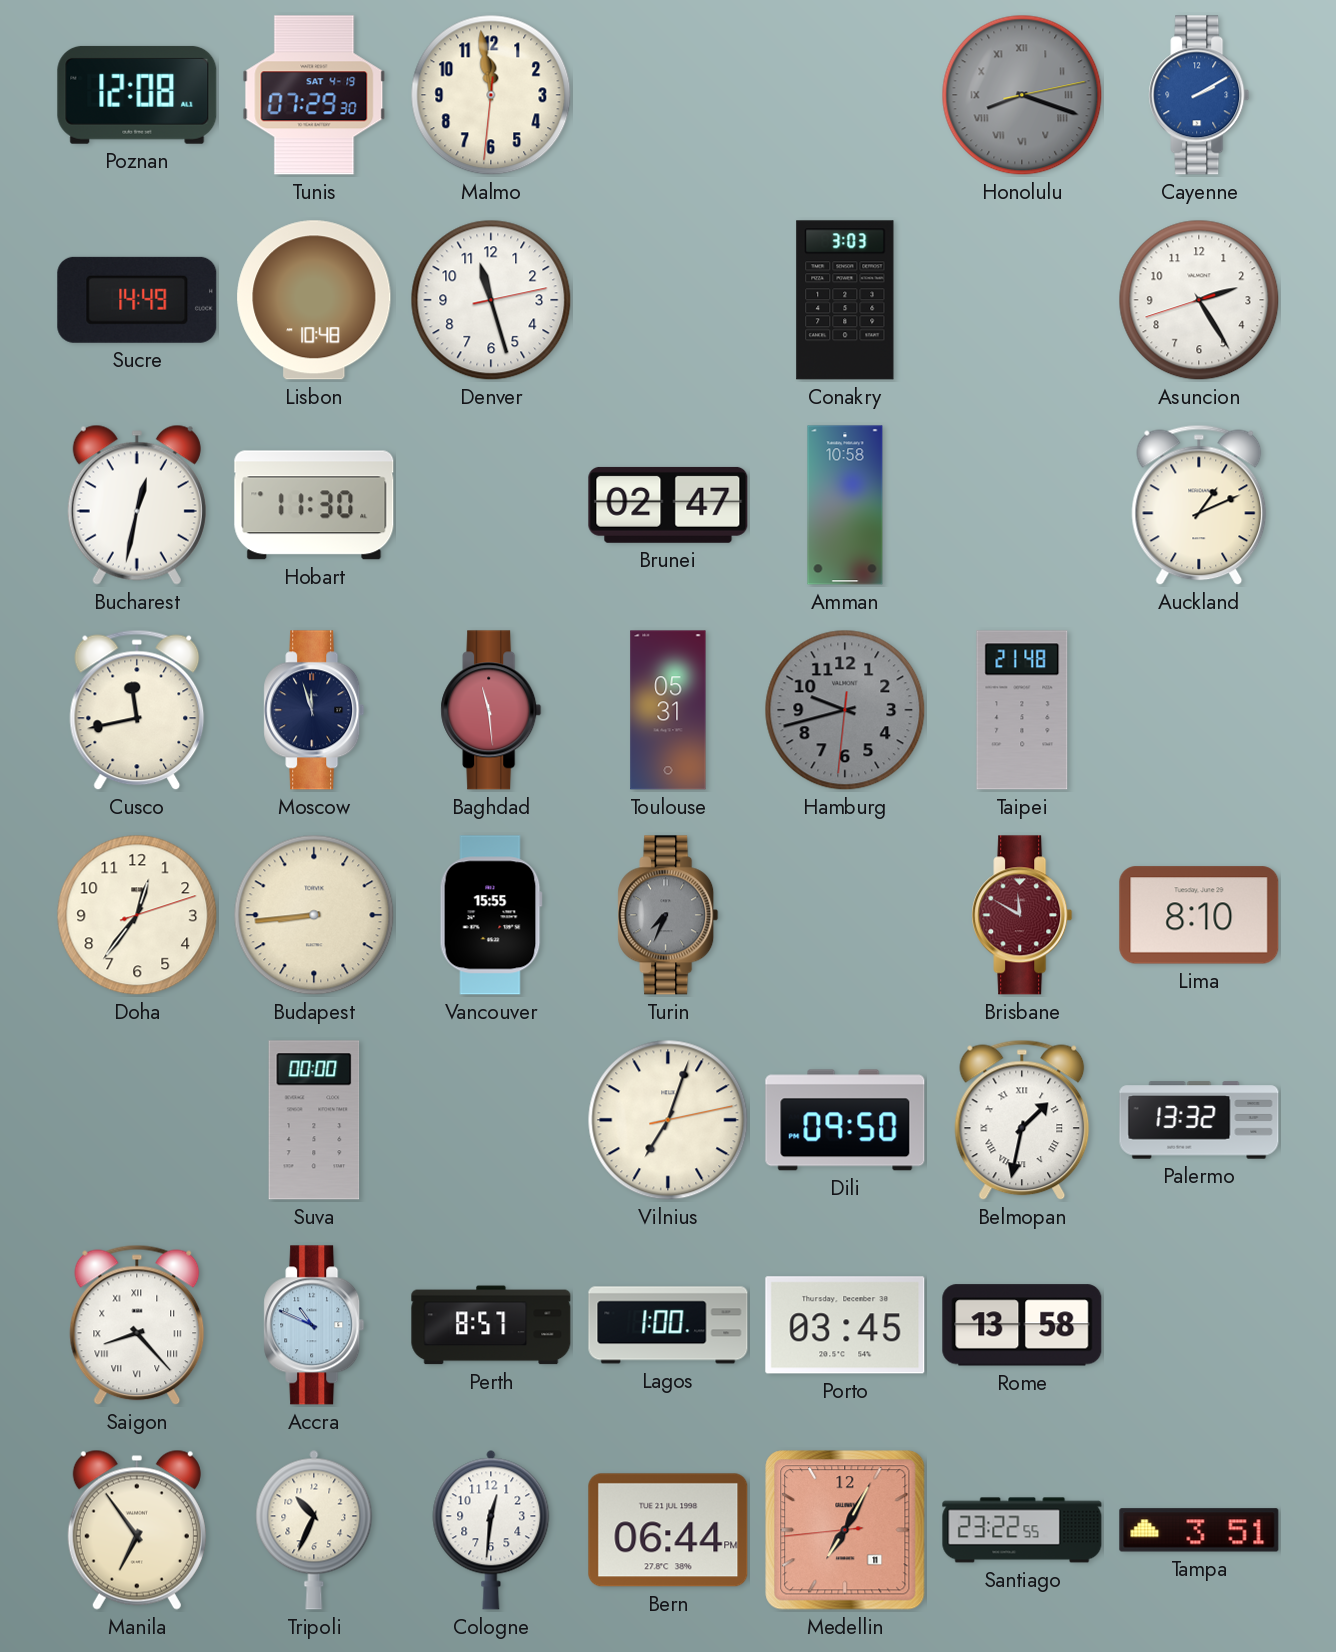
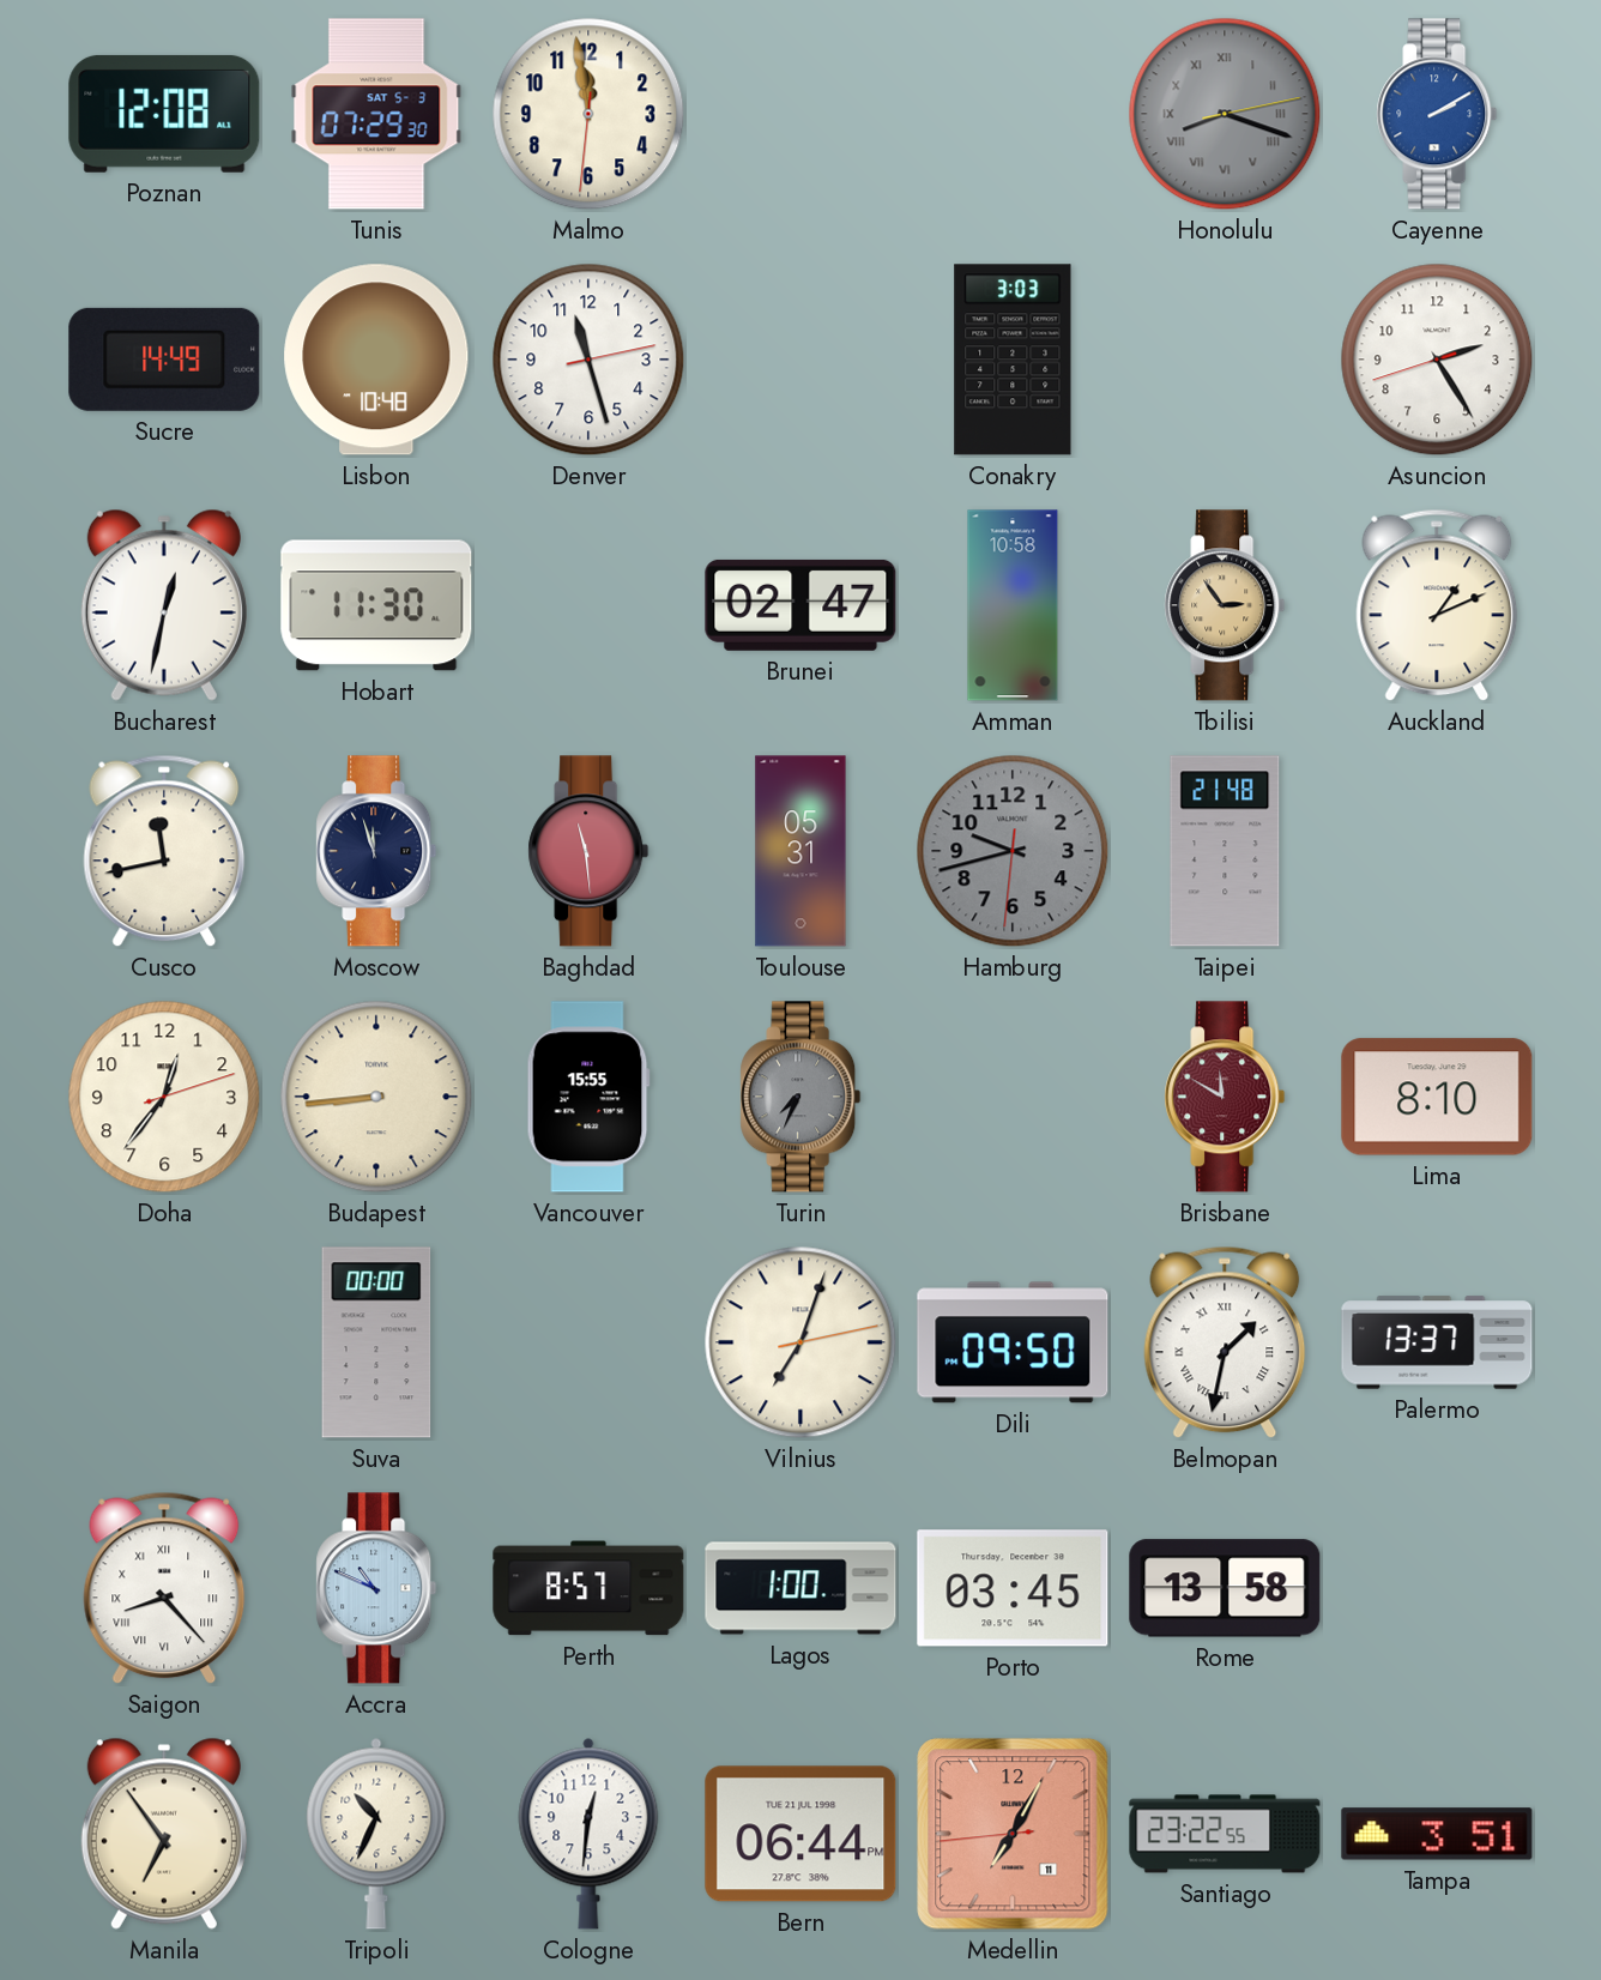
Tunis date: SAT 4-19 -> SAT 5-3
Tbilisi: none -> 2:54
Palermo: 13:32 -> 13:37
